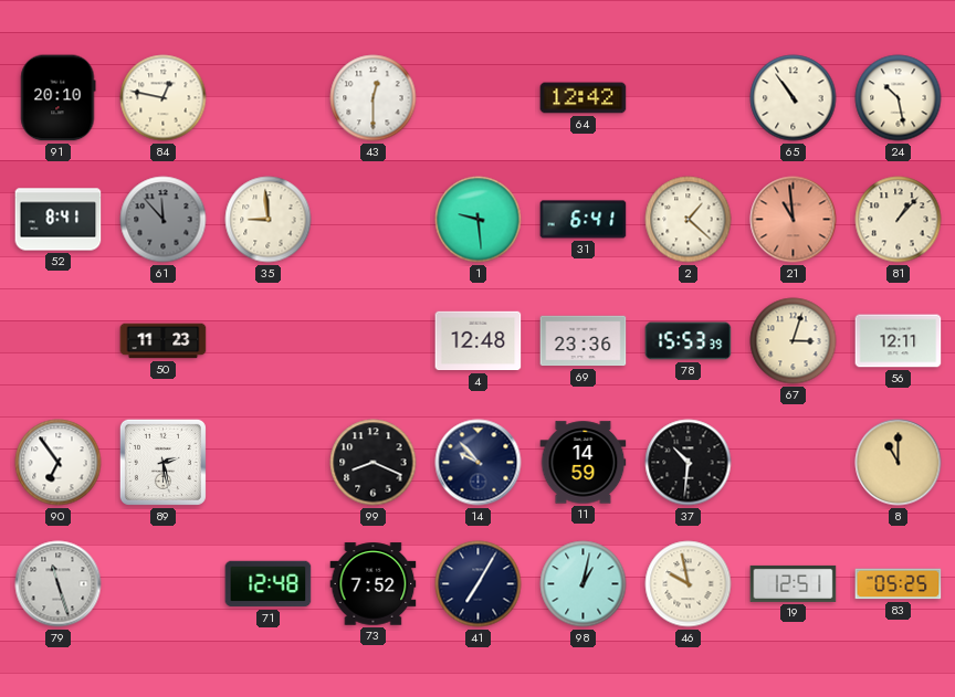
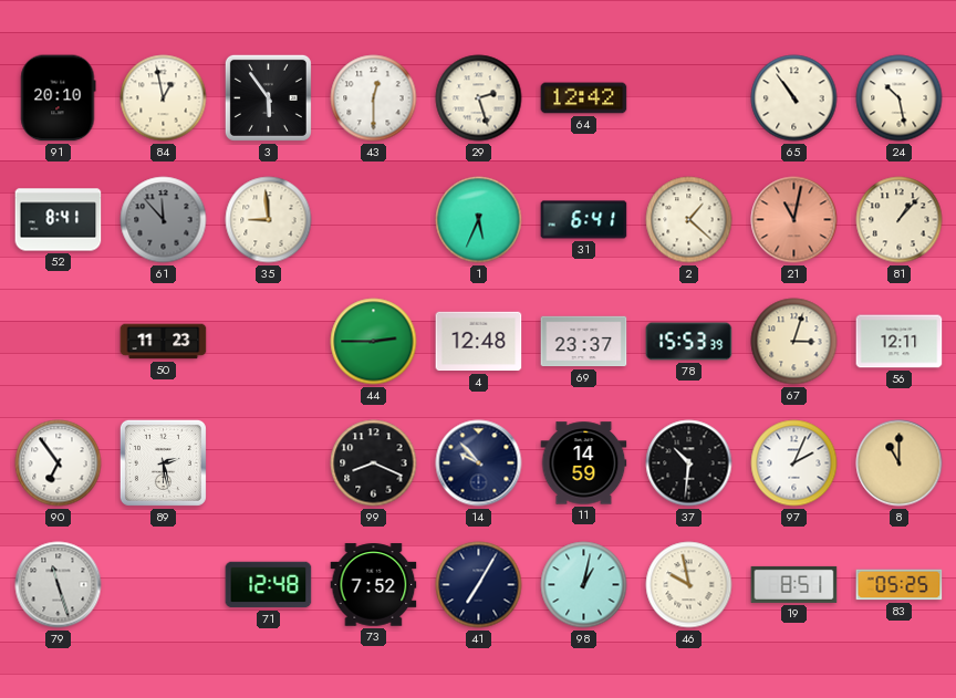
84: 12:47 -> 12:58
3: none -> 5:54
29: none -> 2:27
1: 9:29 -> 5:34
21: 10:59 -> 11:02
44: none -> 2:45
69: 23:36 -> 23:37
97: none -> 2:04
19: 12:51 -> 8:51
